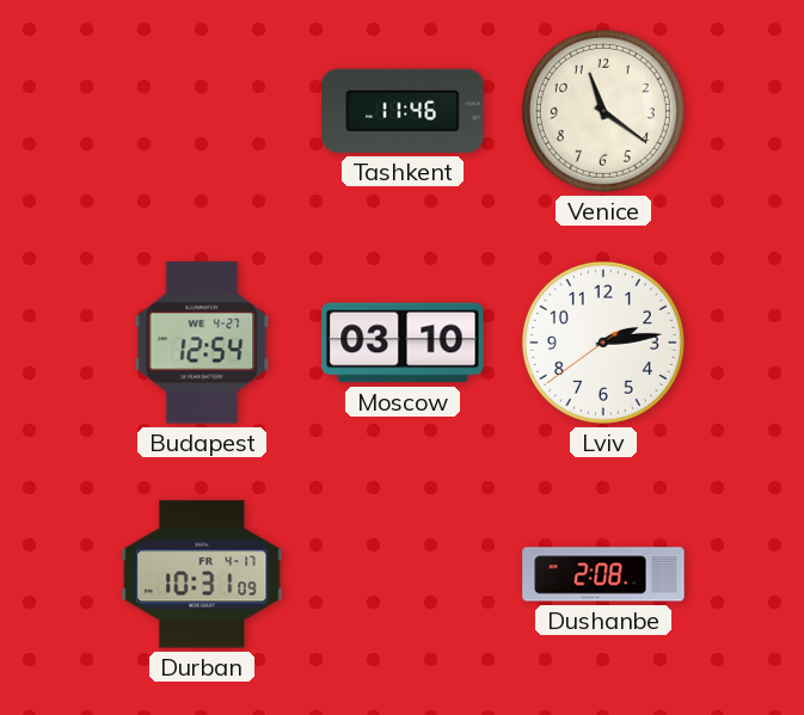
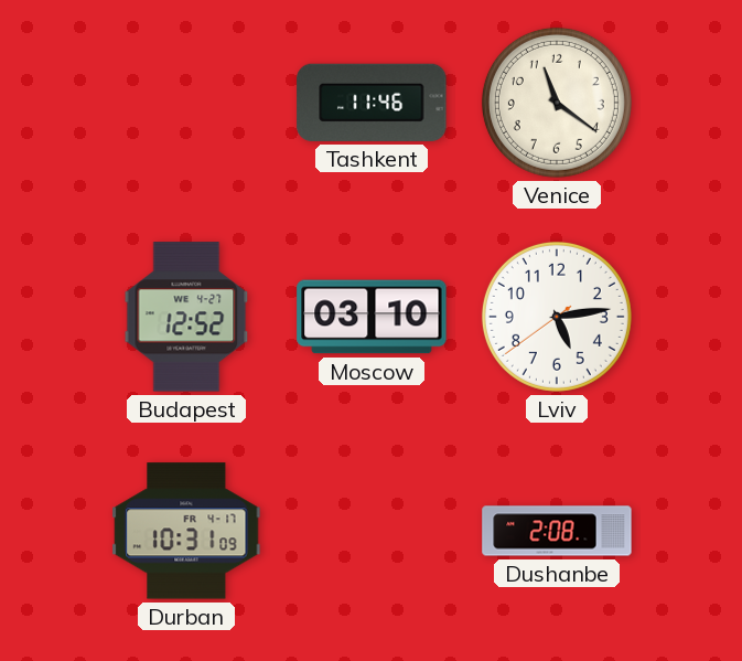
Budapest: 12:54 -> 12:52
Lviv: 2:13 -> 5:13
